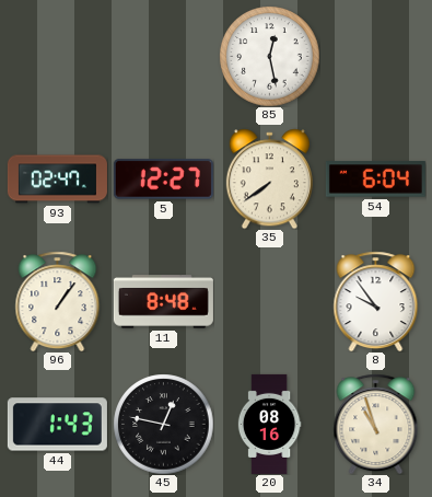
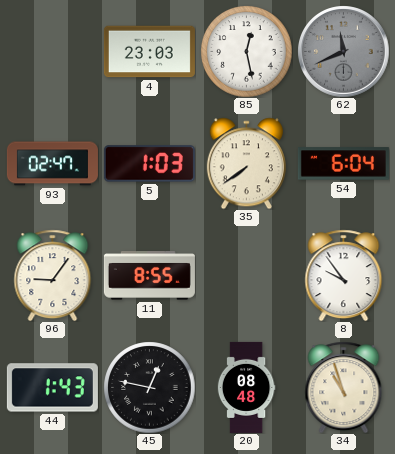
4: none -> 23:03
62: none -> 11:41
5: 12:27 -> 1:03
96: 1:06 -> 9:06
11: 8:48 -> 8:55
20: 08:16 -> 08:48
